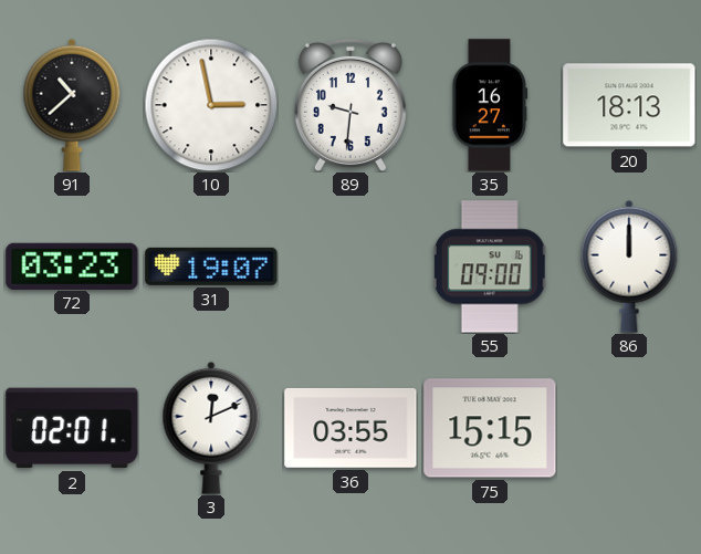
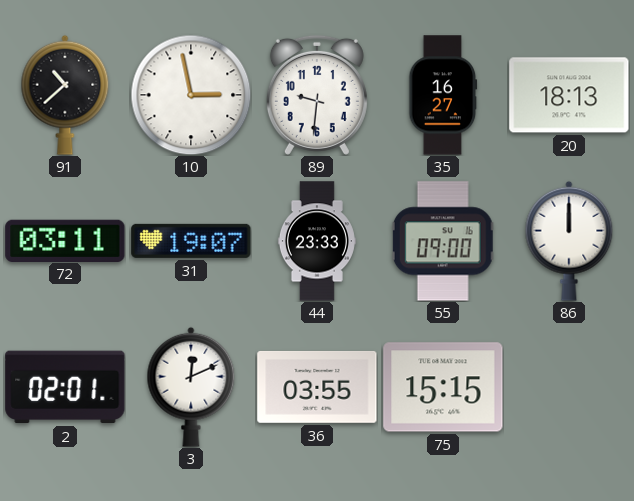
72: 03:23 -> 03:11
44: none -> 23:33
